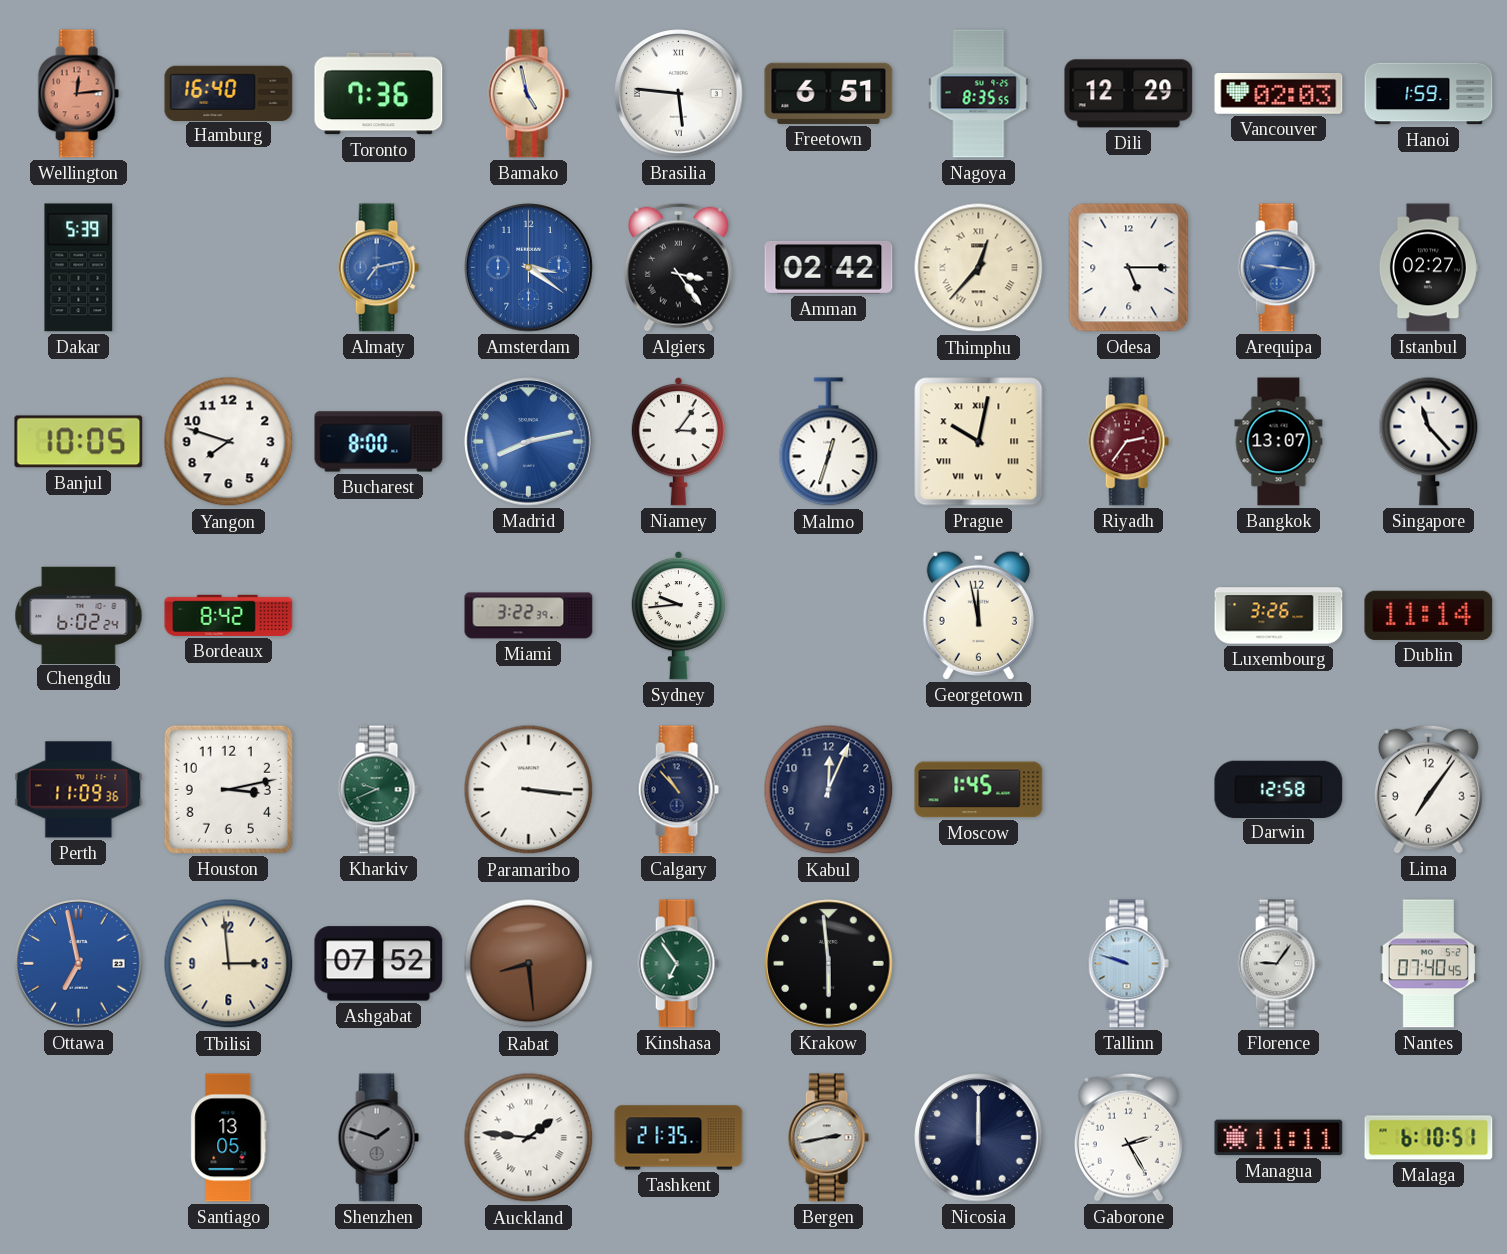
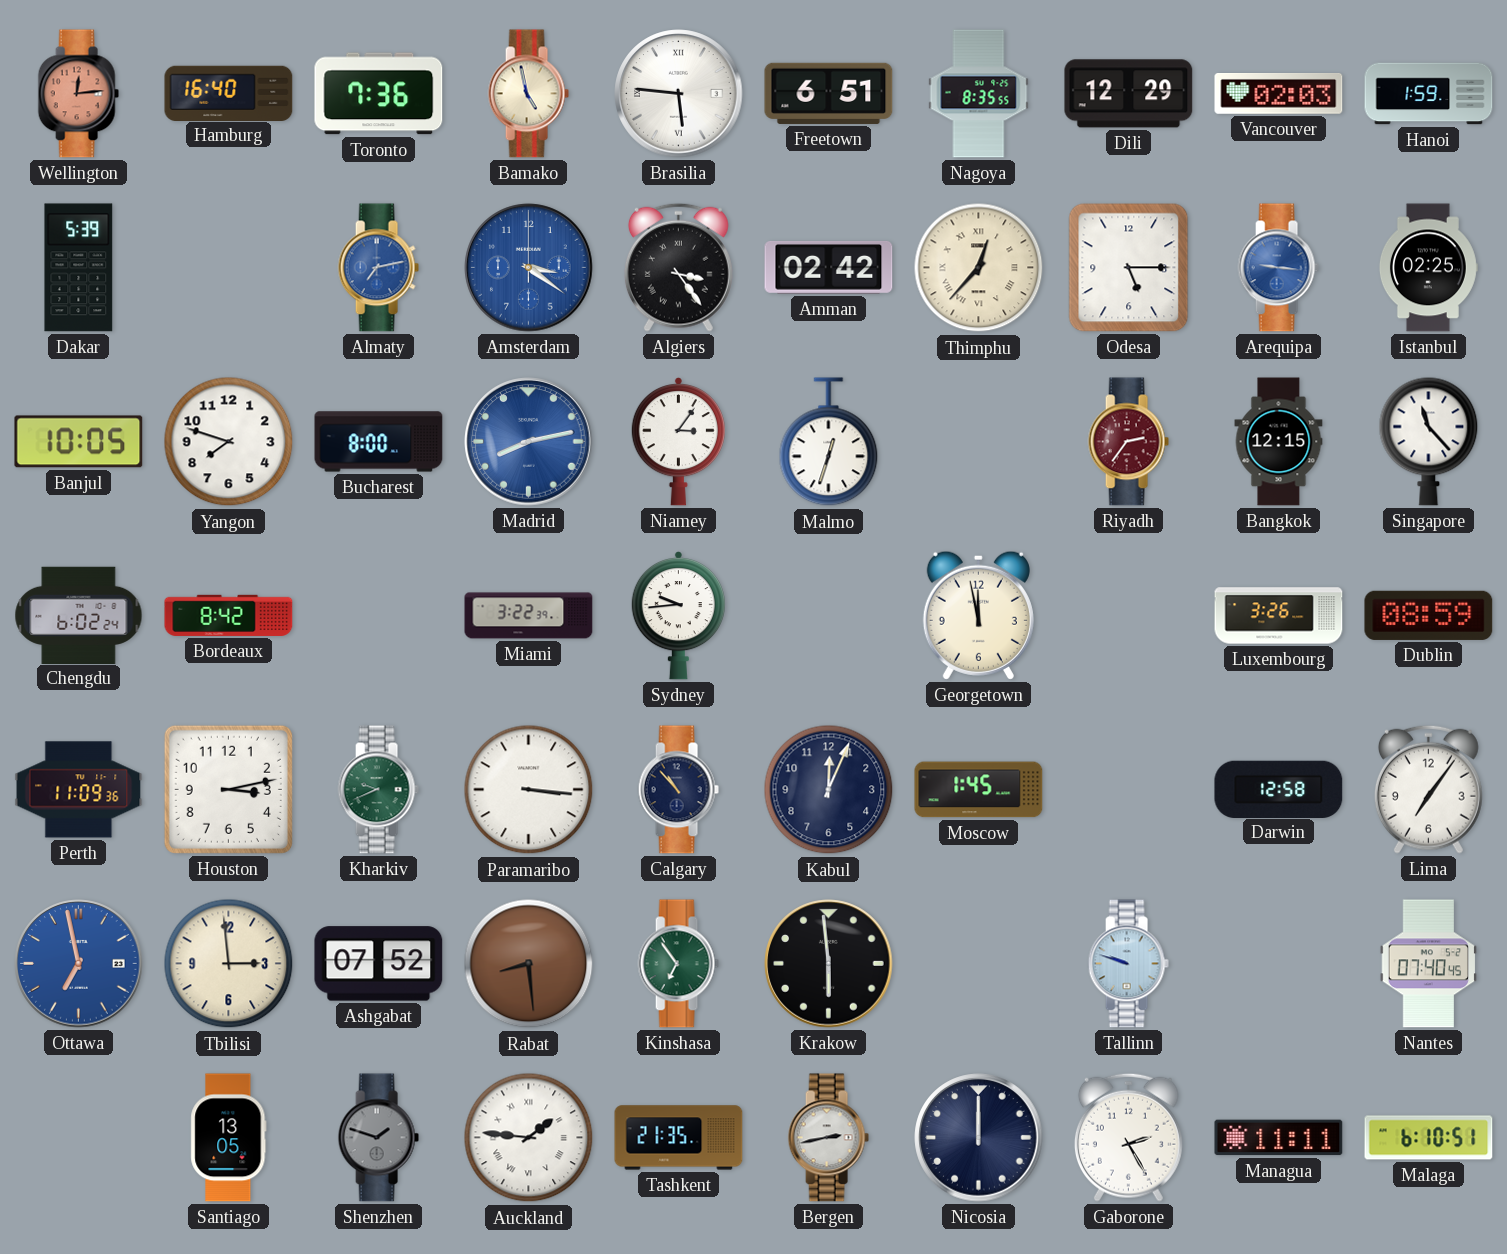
Istanbul: 02:27 -> 02:25
Prague: 10:02 -> none
Bangkok: 13:07 -> 12:15
Dublin: 11:14 -> 08:59
Florence: 9:06 -> none
